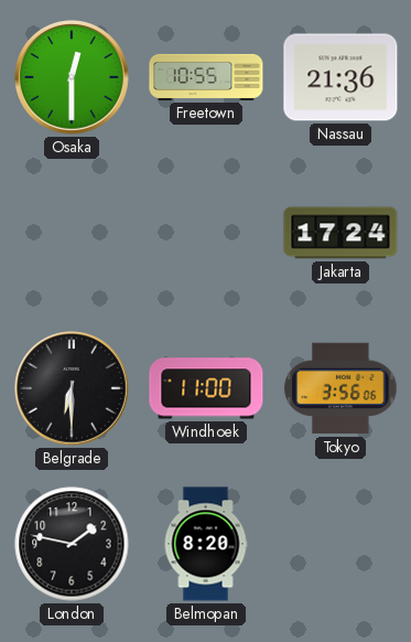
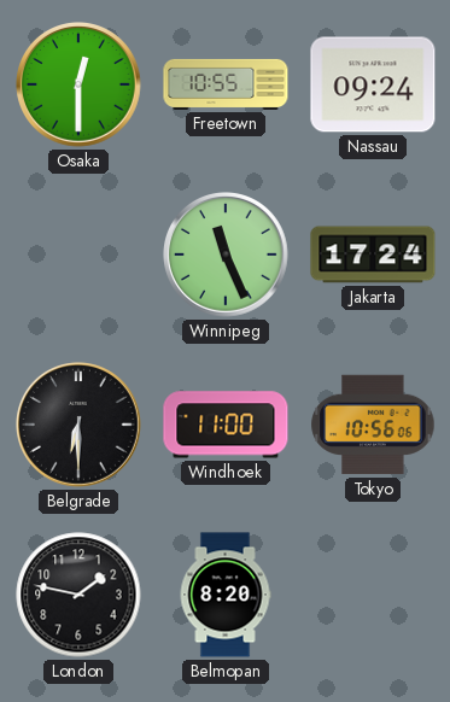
Nassau: 21:36 -> 09:24
Winnipeg: none -> 11:26
Tokyo: 3:56 -> 10:56
